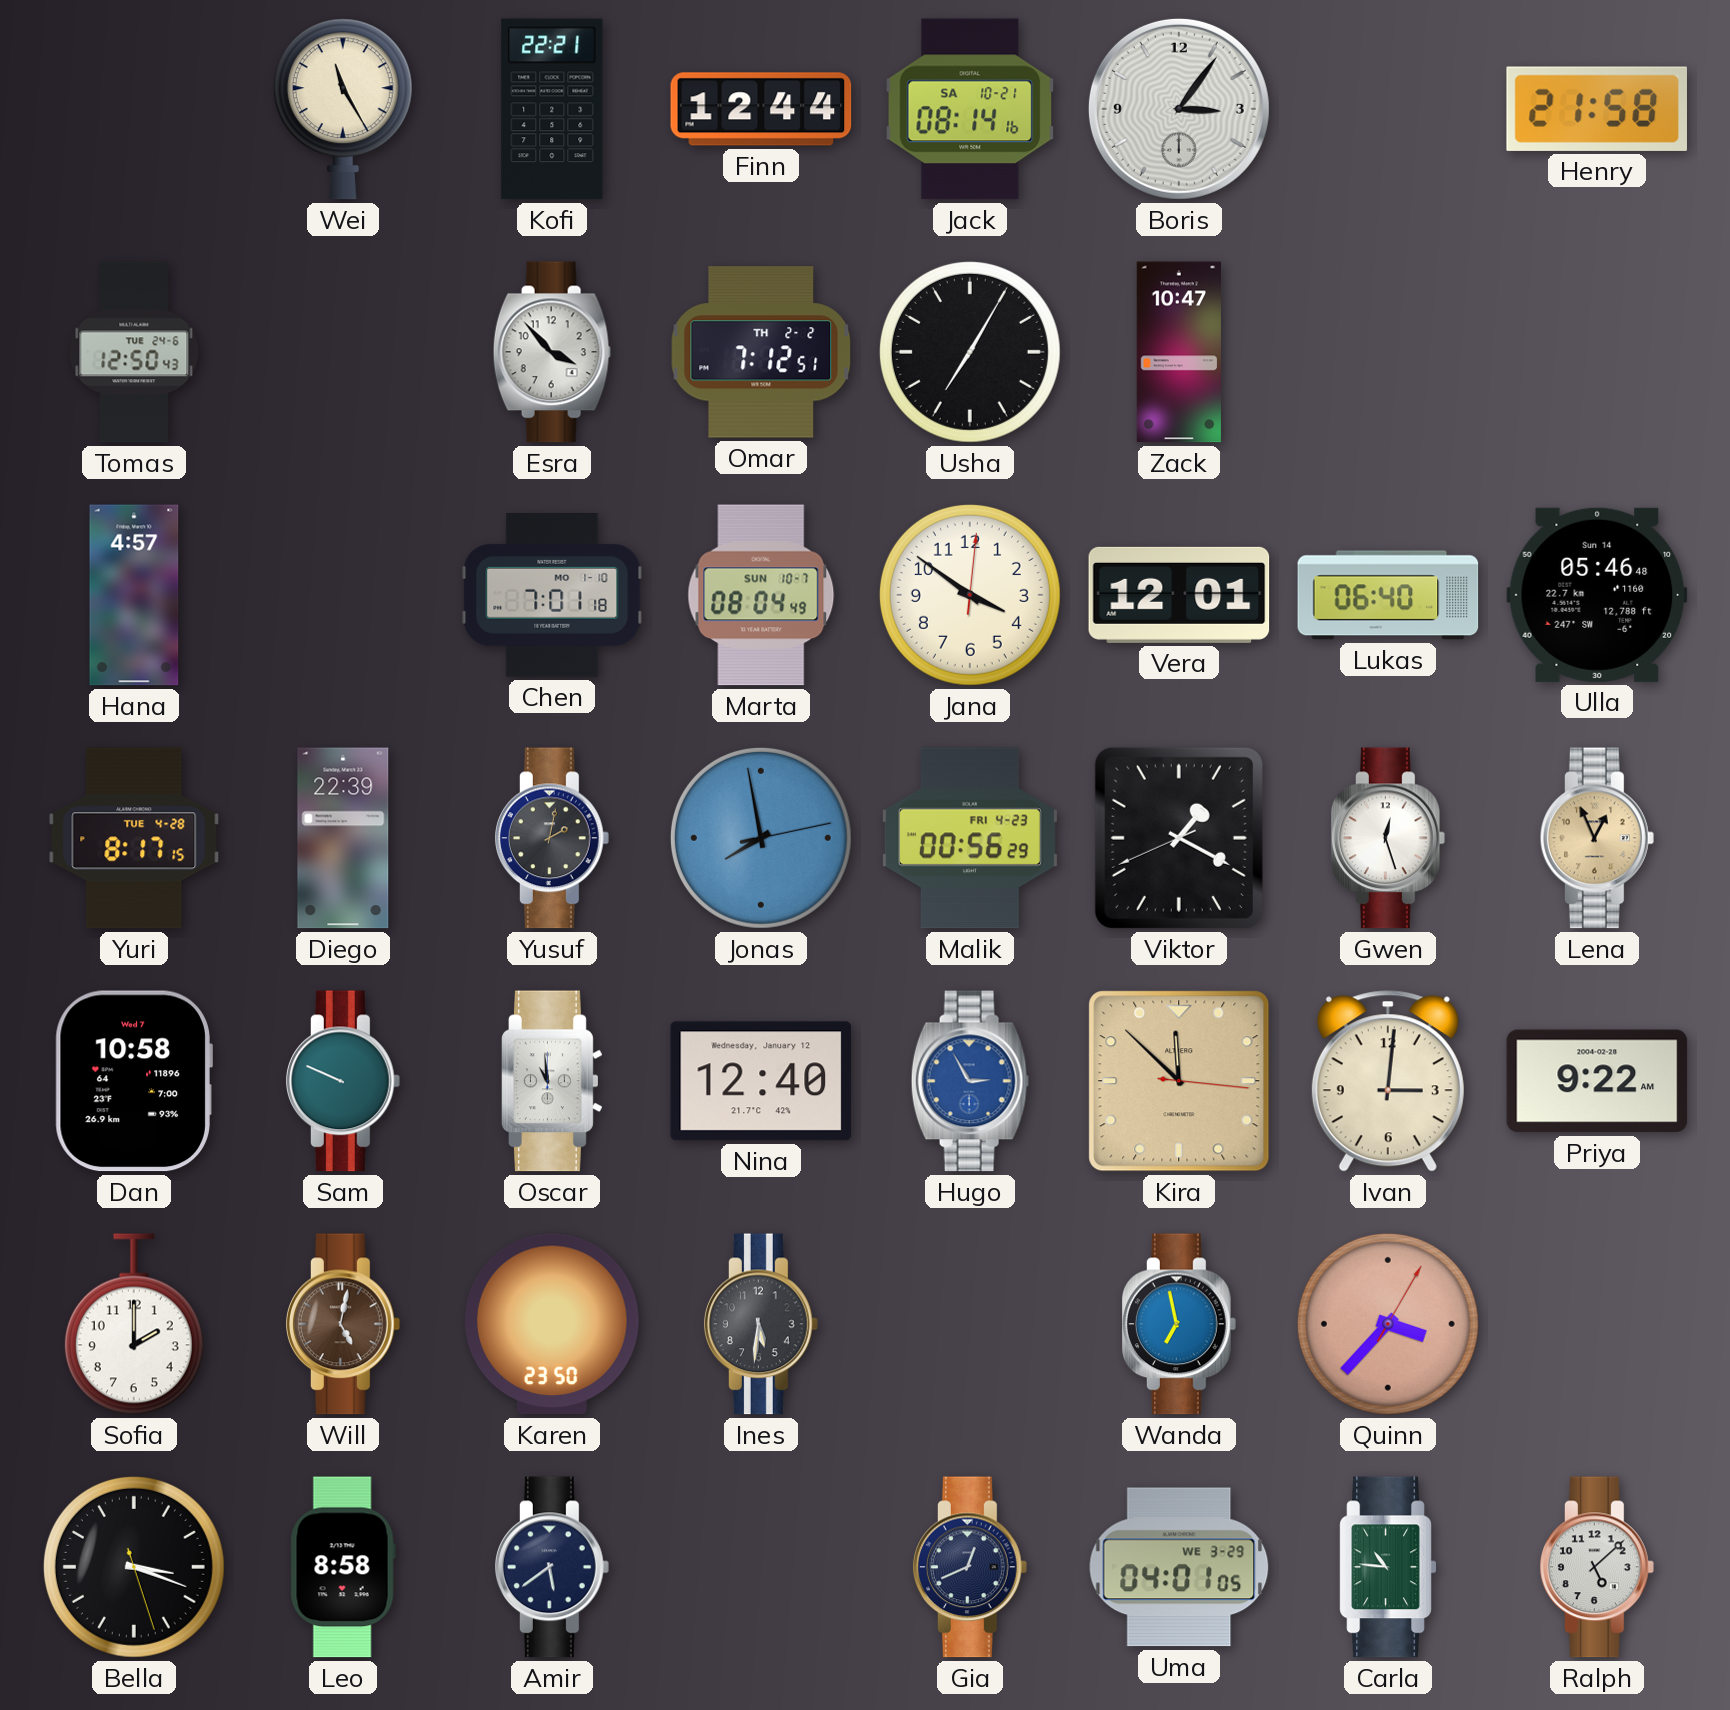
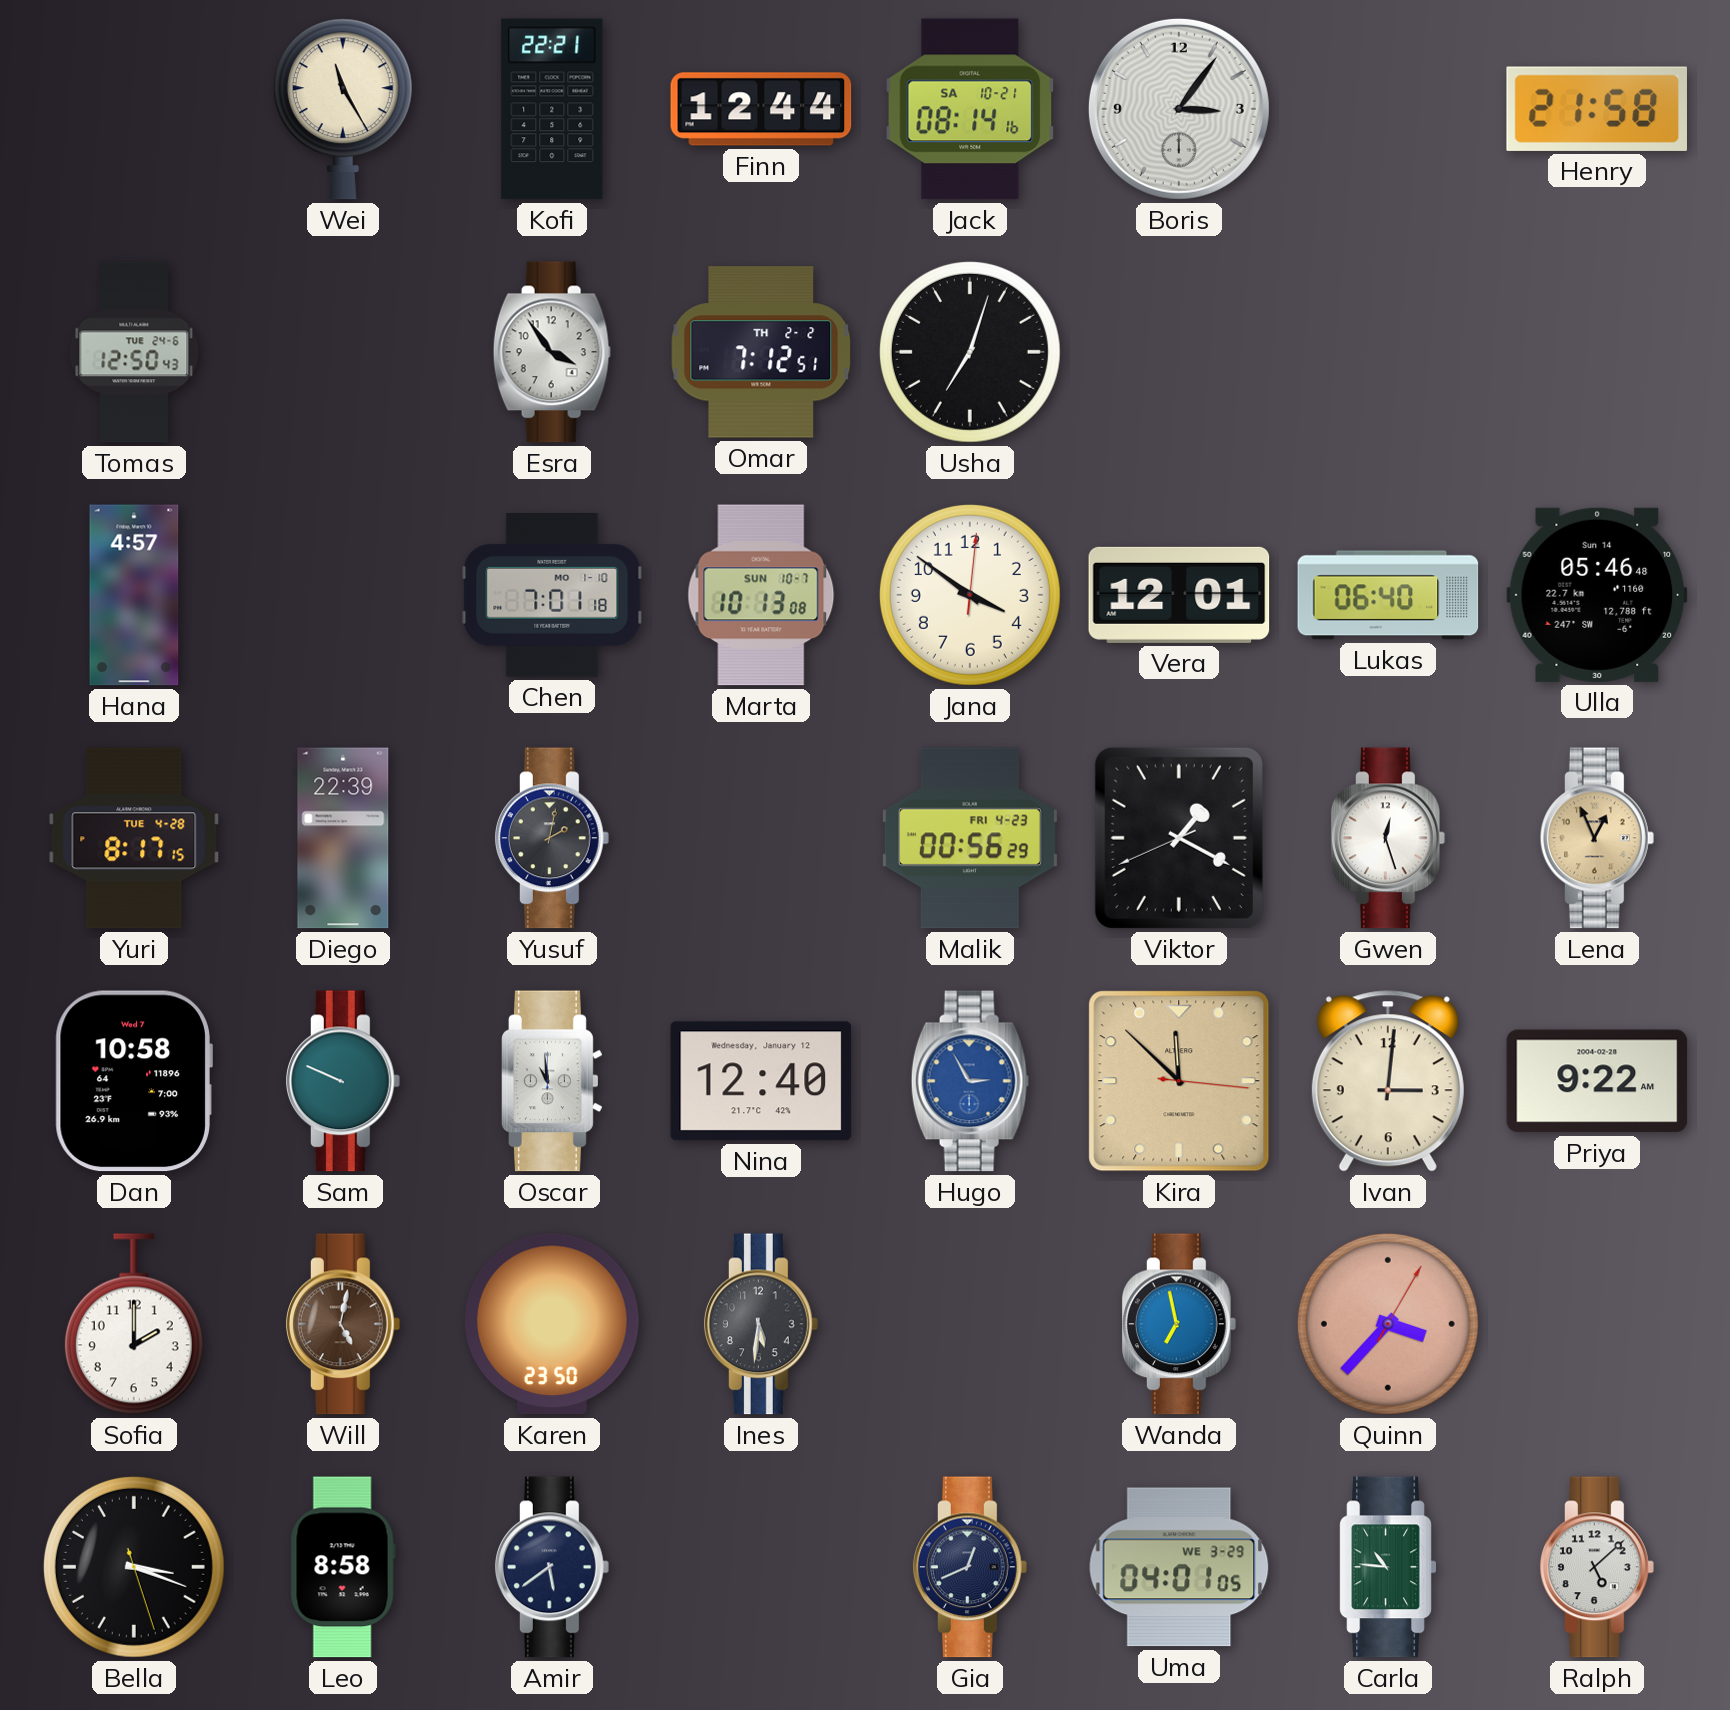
Esra: 3:53 -> 3:54
Usha: 7:05 -> 7:03
Zack: 10:47 -> none
Marta: 08:04 -> 10:13
Jonas: 7:58 -> none
